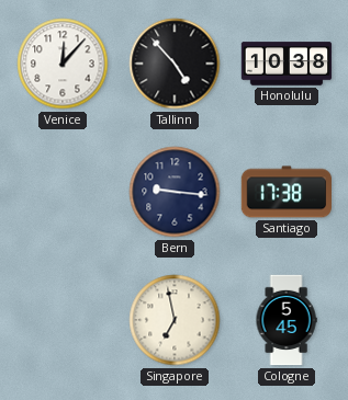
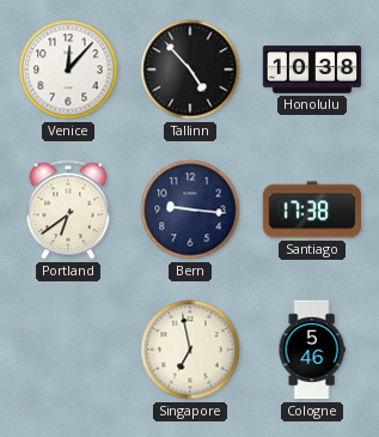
Portland: none -> 6:39
Cologne: 5:45 -> 5:46
